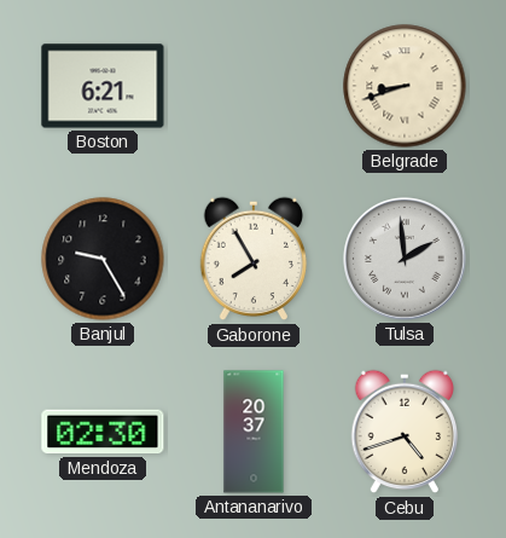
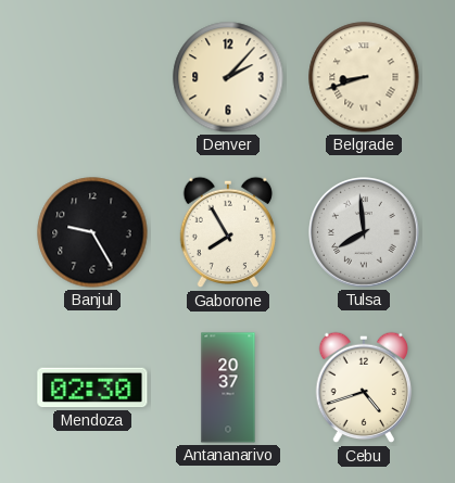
Boston: 6:21 -> none
Denver: none -> 2:07
Tulsa: 1:59 -> 7:59
